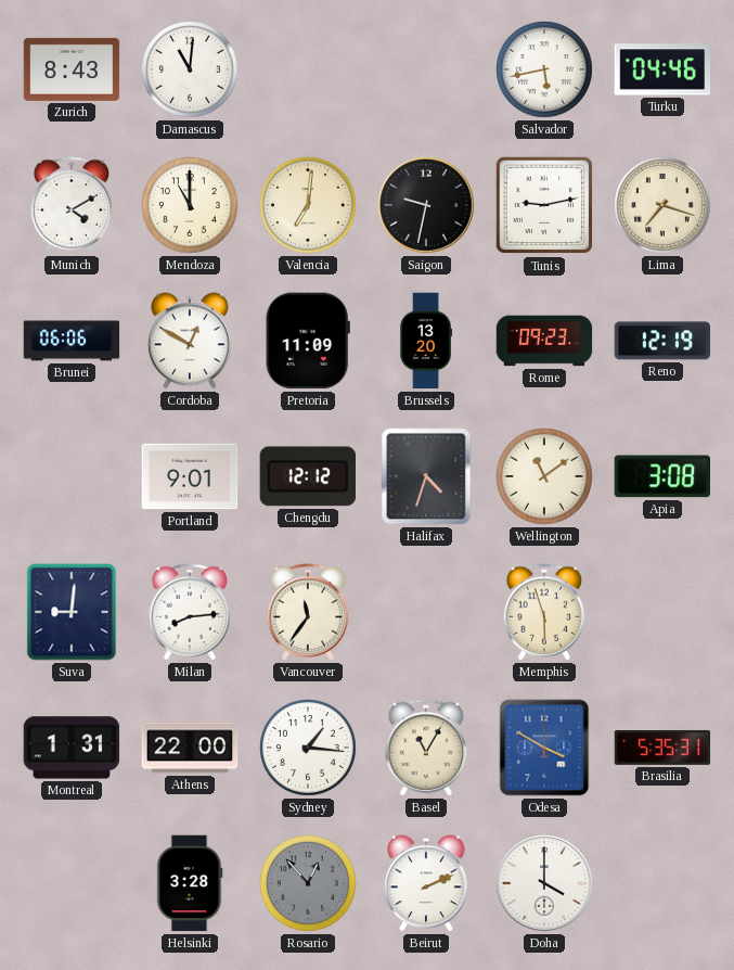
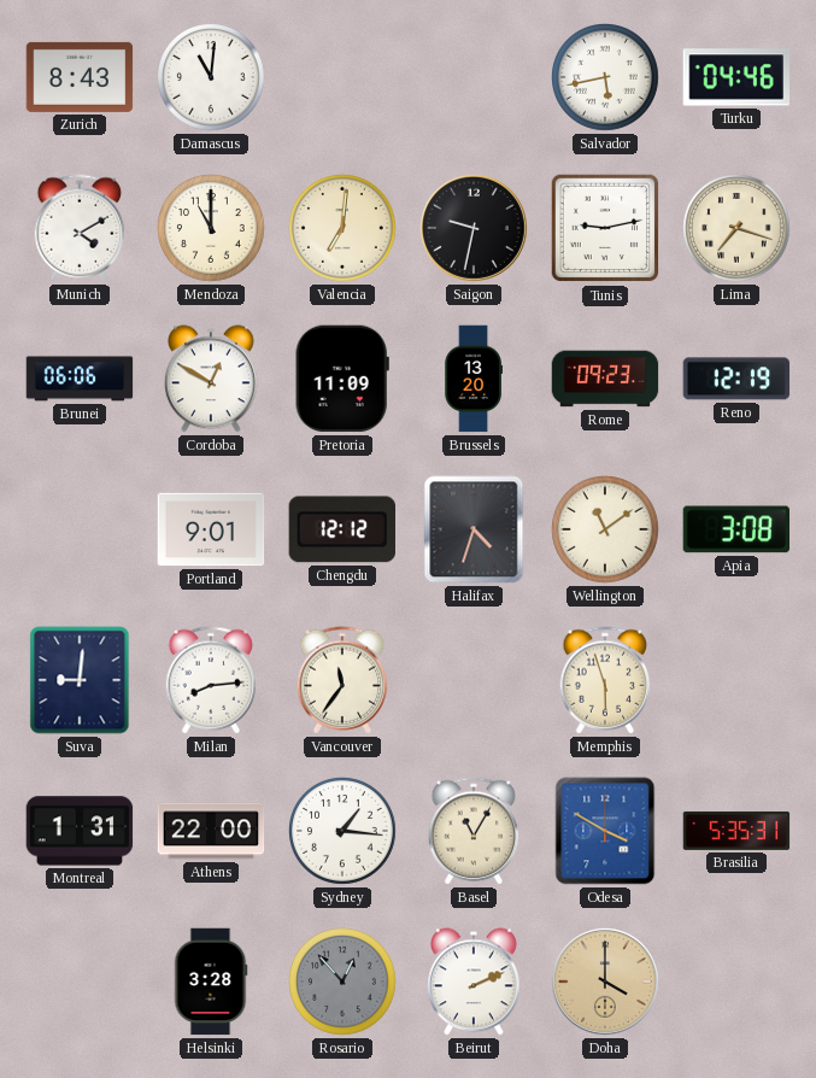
Doha dial: white -> champagne
